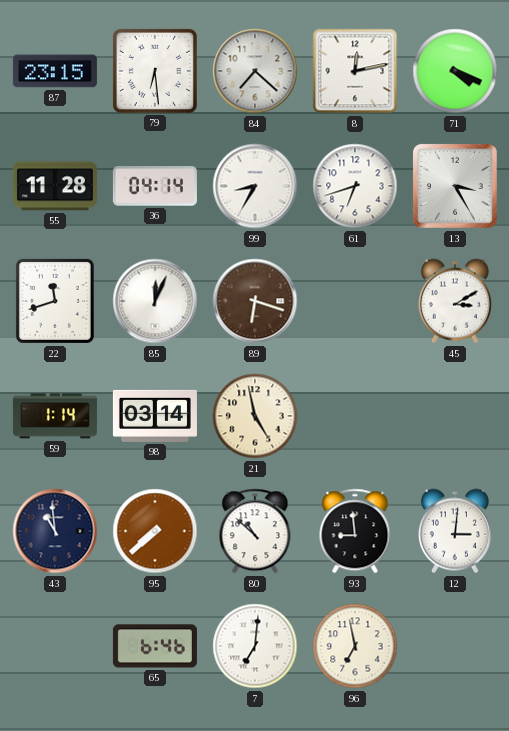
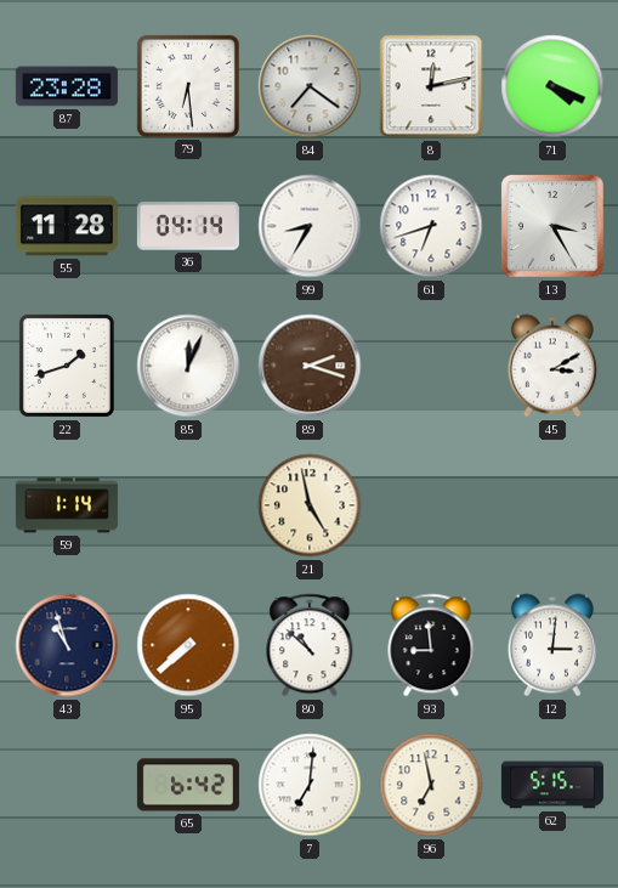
87: 23:15 -> 23:28
84: 7:22 -> 7:21
22: 11:42 -> 1:42
89: 6:18 -> 2:18
98: 03:14 -> none
43: 10:59 -> 10:57
65: 6:46 -> 6:42
62: none -> 5:15
